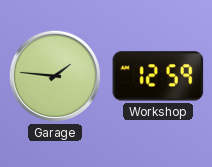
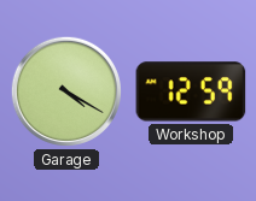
Garage: 1:46 -> 4:20
